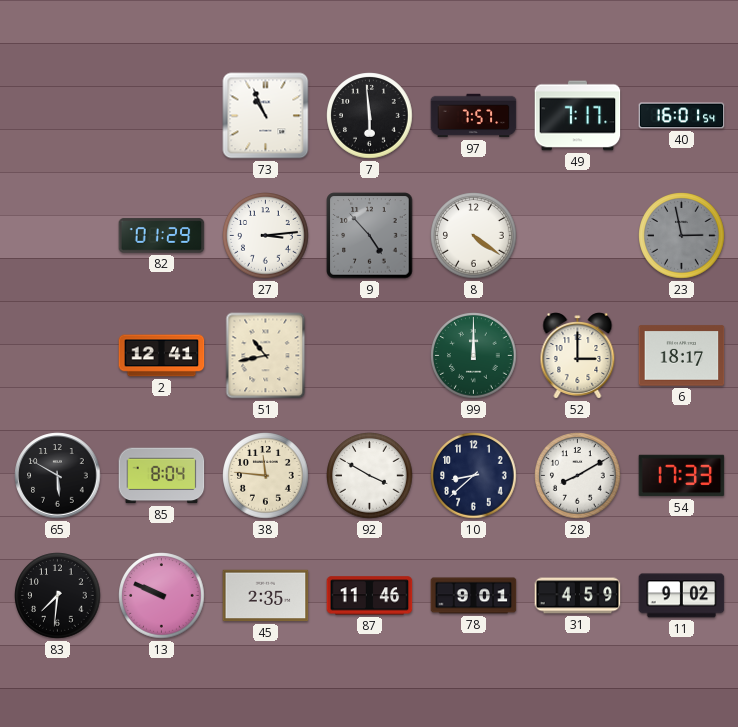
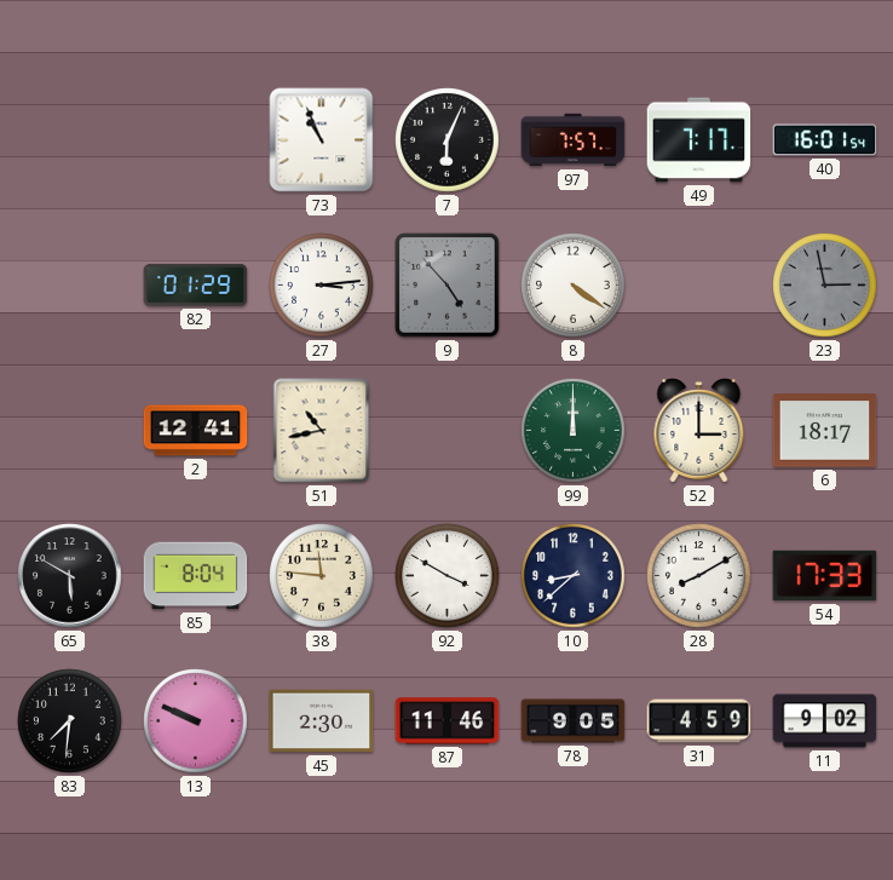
7: 5:59 -> 6:04
45: 2:35 -> 2:30
78: 9:01 -> 9:05
